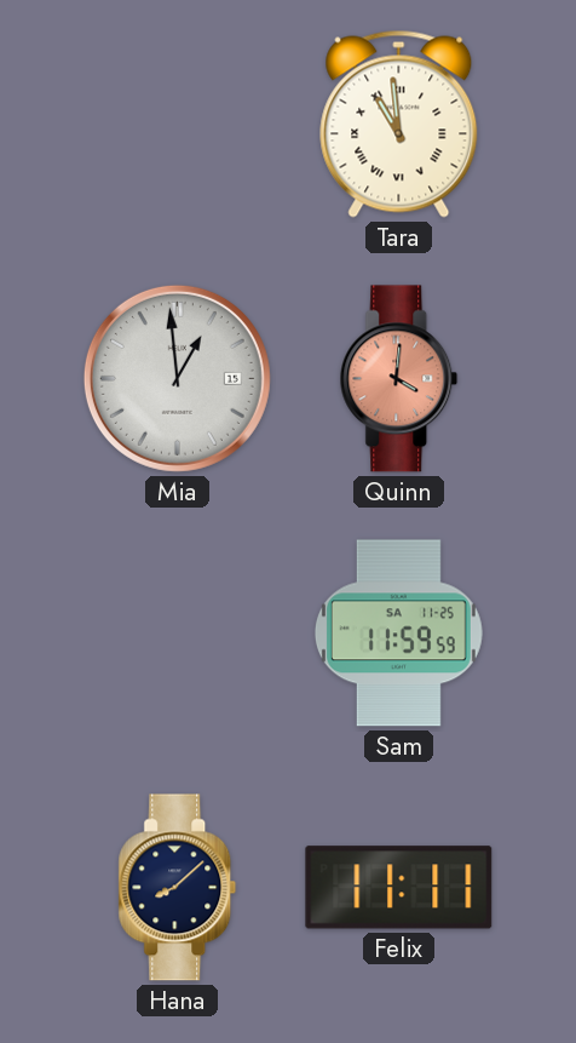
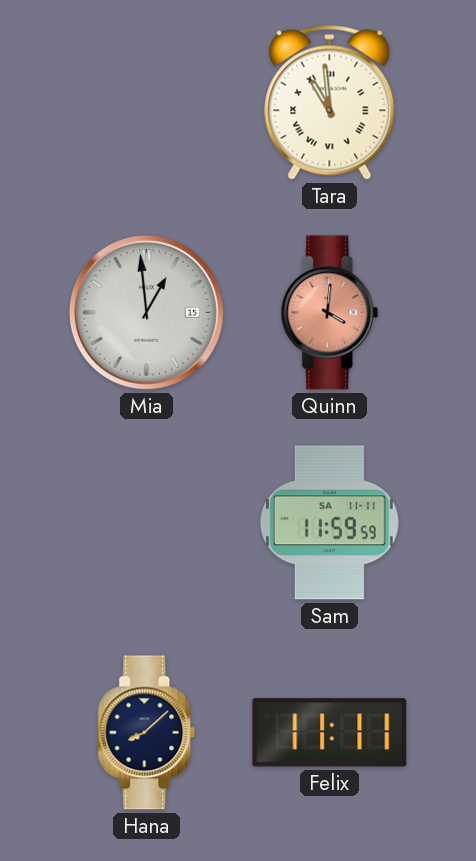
Sam date: SA 11-25 -> SA 11-11
